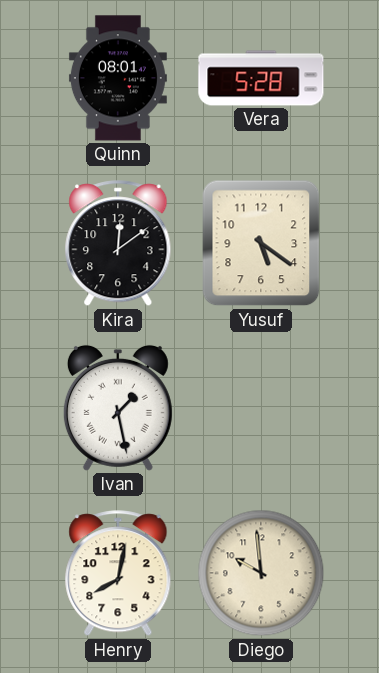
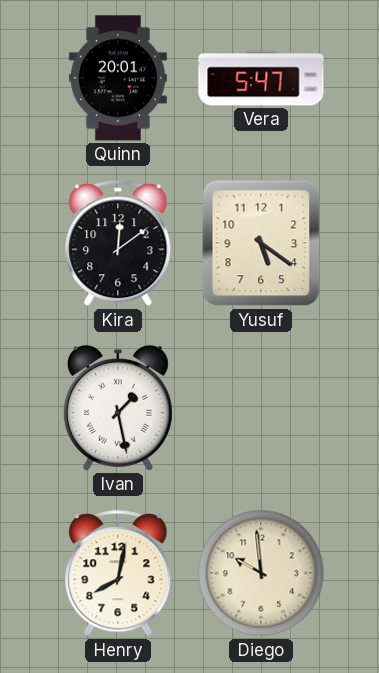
Quinn: 08:01 -> 20:01
Vera: 5:28 -> 5:47
